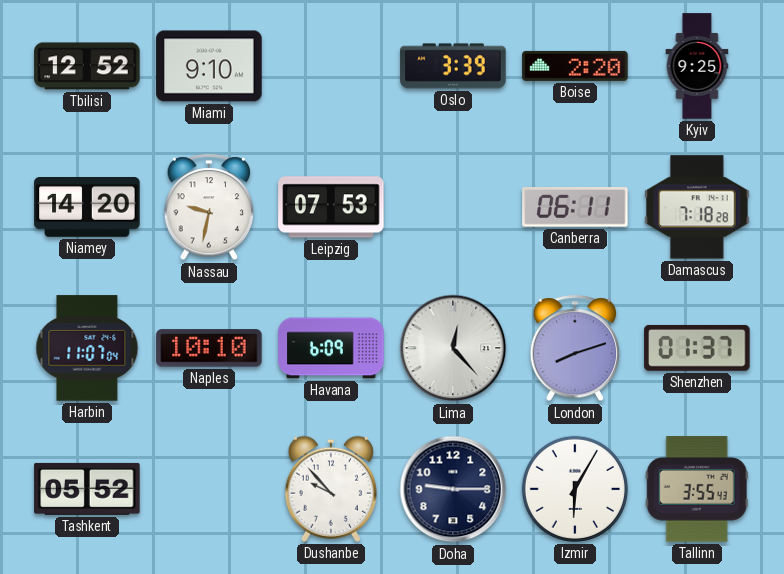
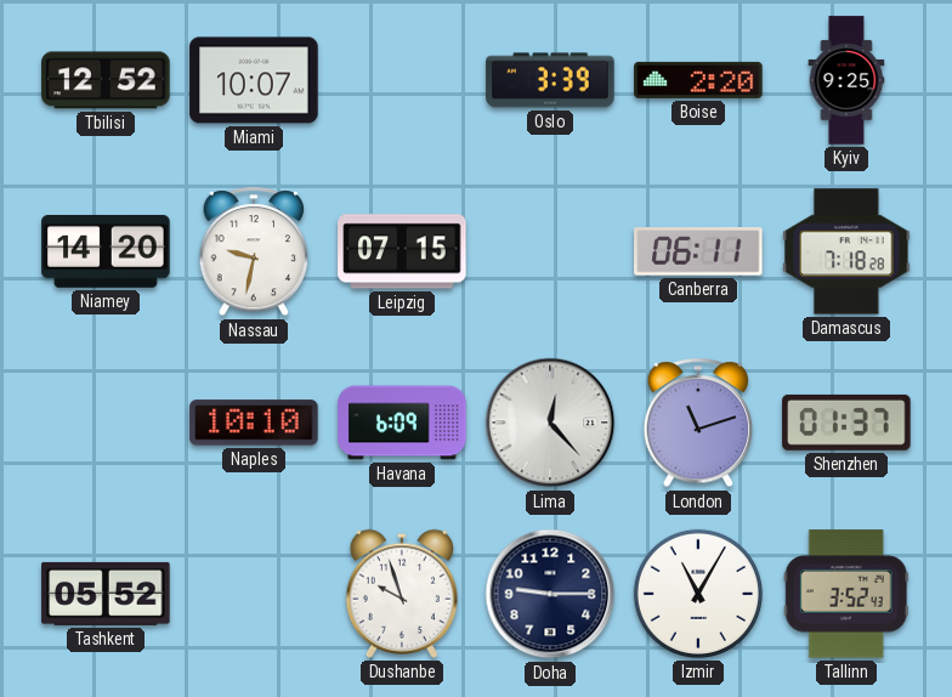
Miami: 9:10 -> 10:07
Leipzig: 07:53 -> 07:15
Harbin: 11:07 -> none
London: 8:12 -> 11:12
Dushanbe: 9:53 -> 9:57
Izmir: 6:05 -> 11:05
Tallinn: 3:55 -> 3:52
